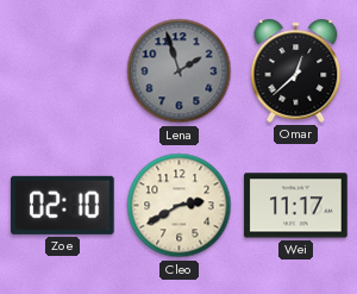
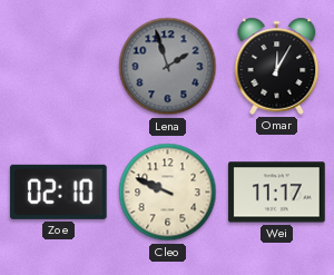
Omar: 12:38 -> 12:05
Cleo: 2:40 -> 9:49
